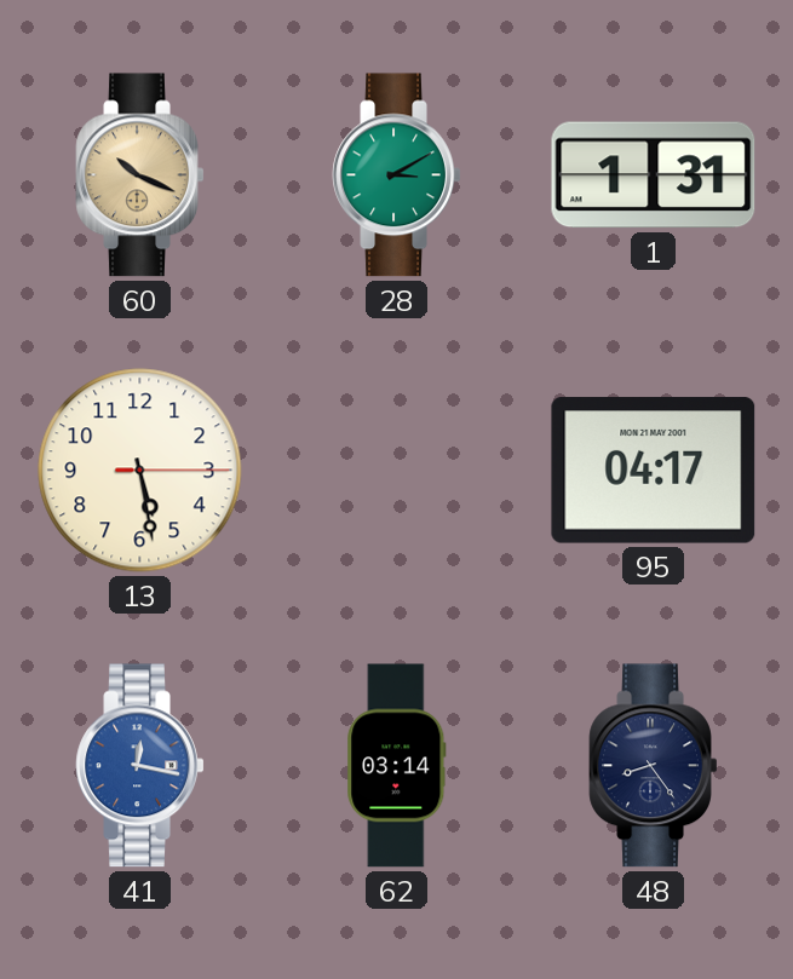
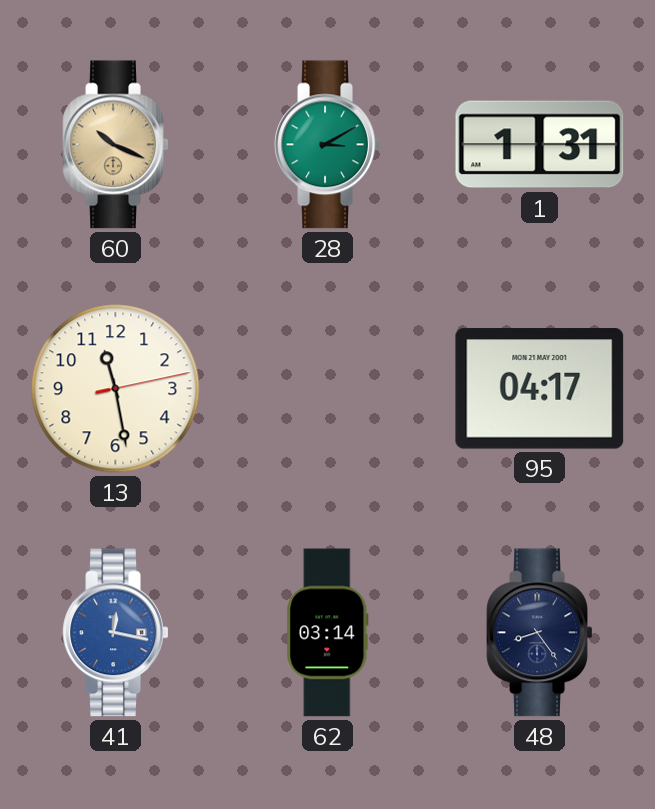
13: 5:28 -> 11:28
